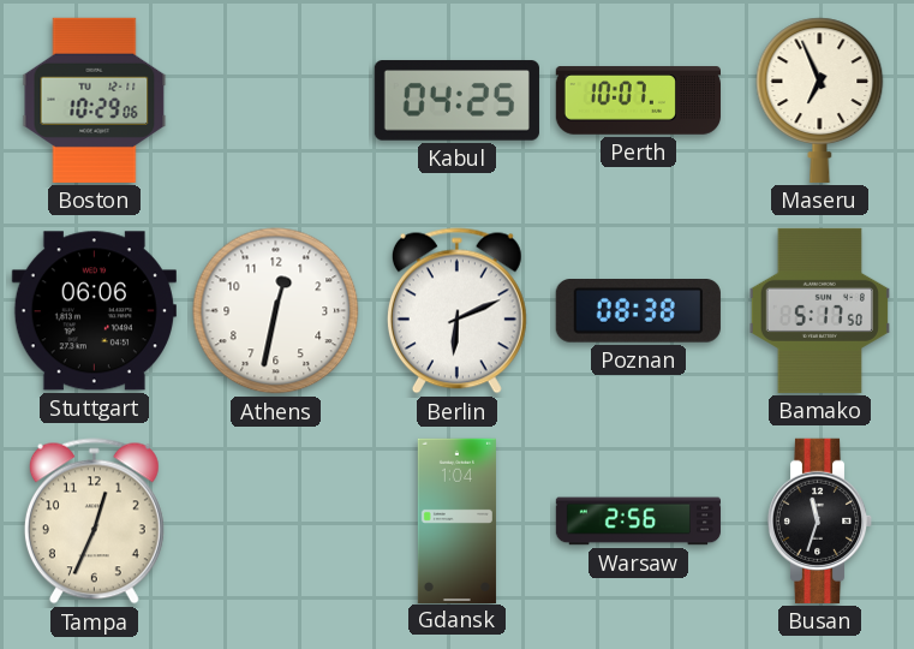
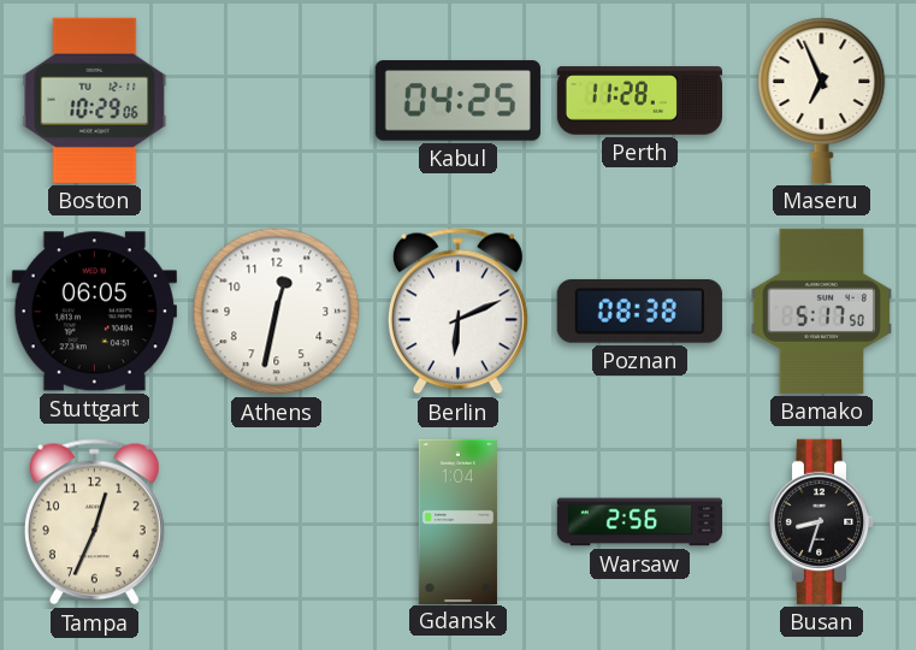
Perth: 10:07 -> 11:28
Stuttgart: 06:06 -> 06:05
Busan: 11:33 -> 8:33
